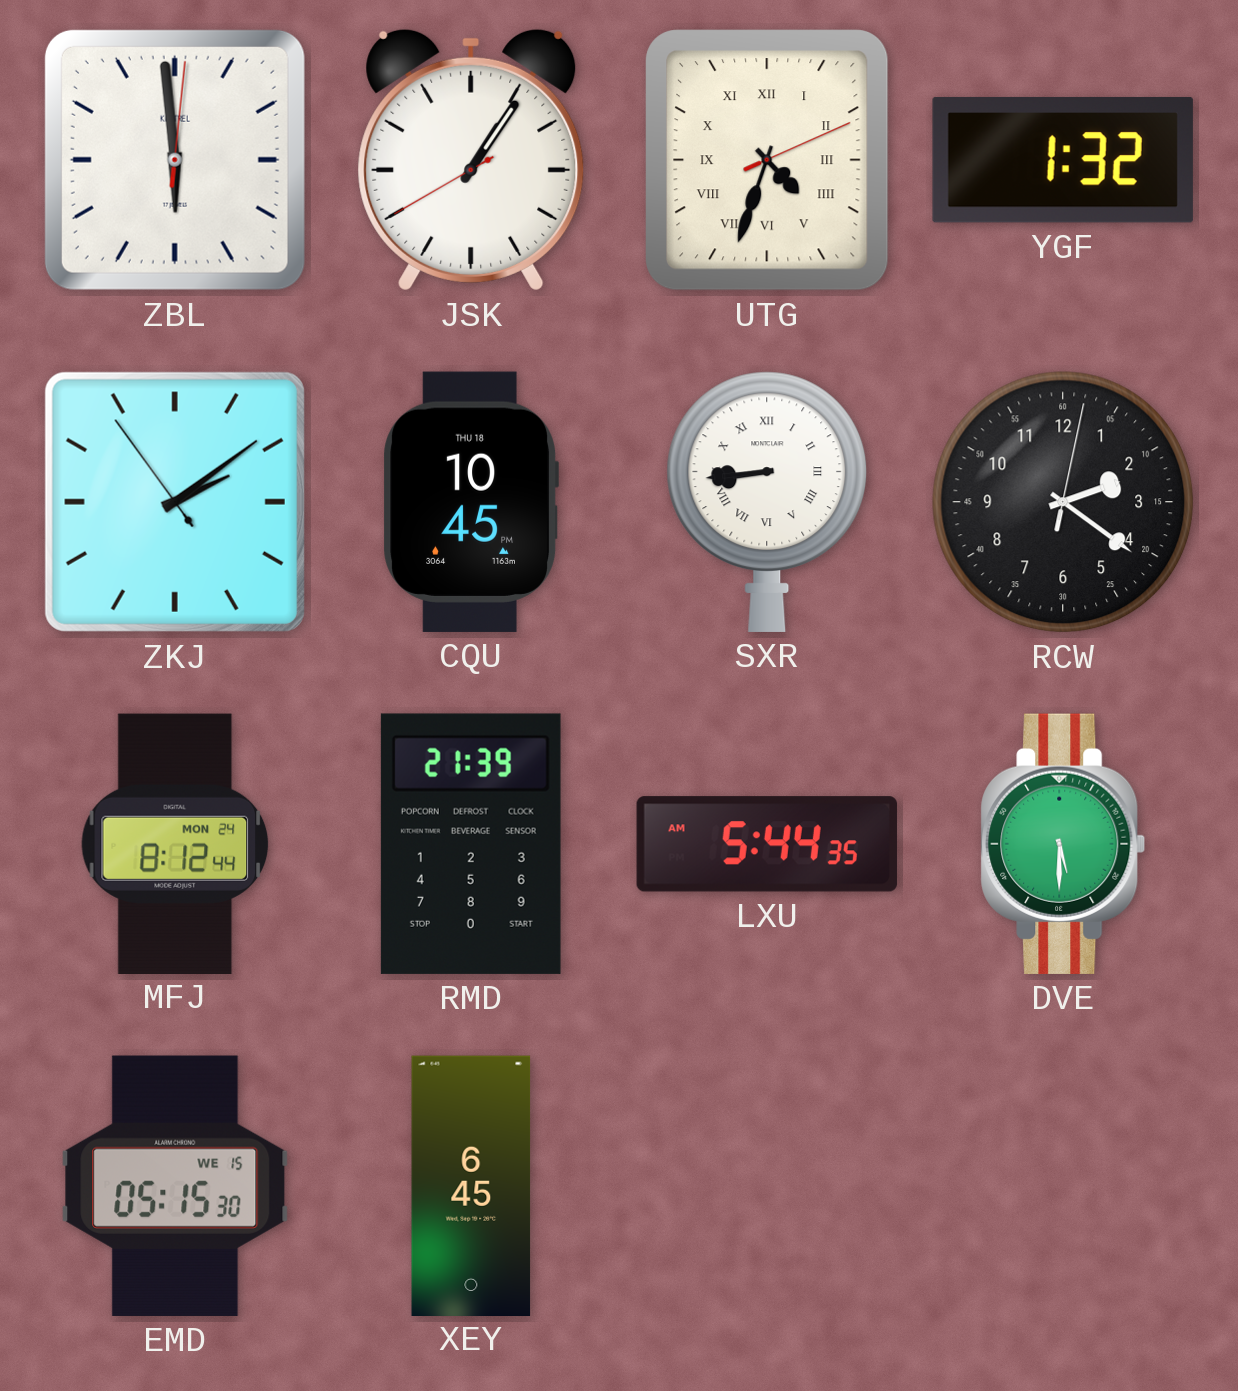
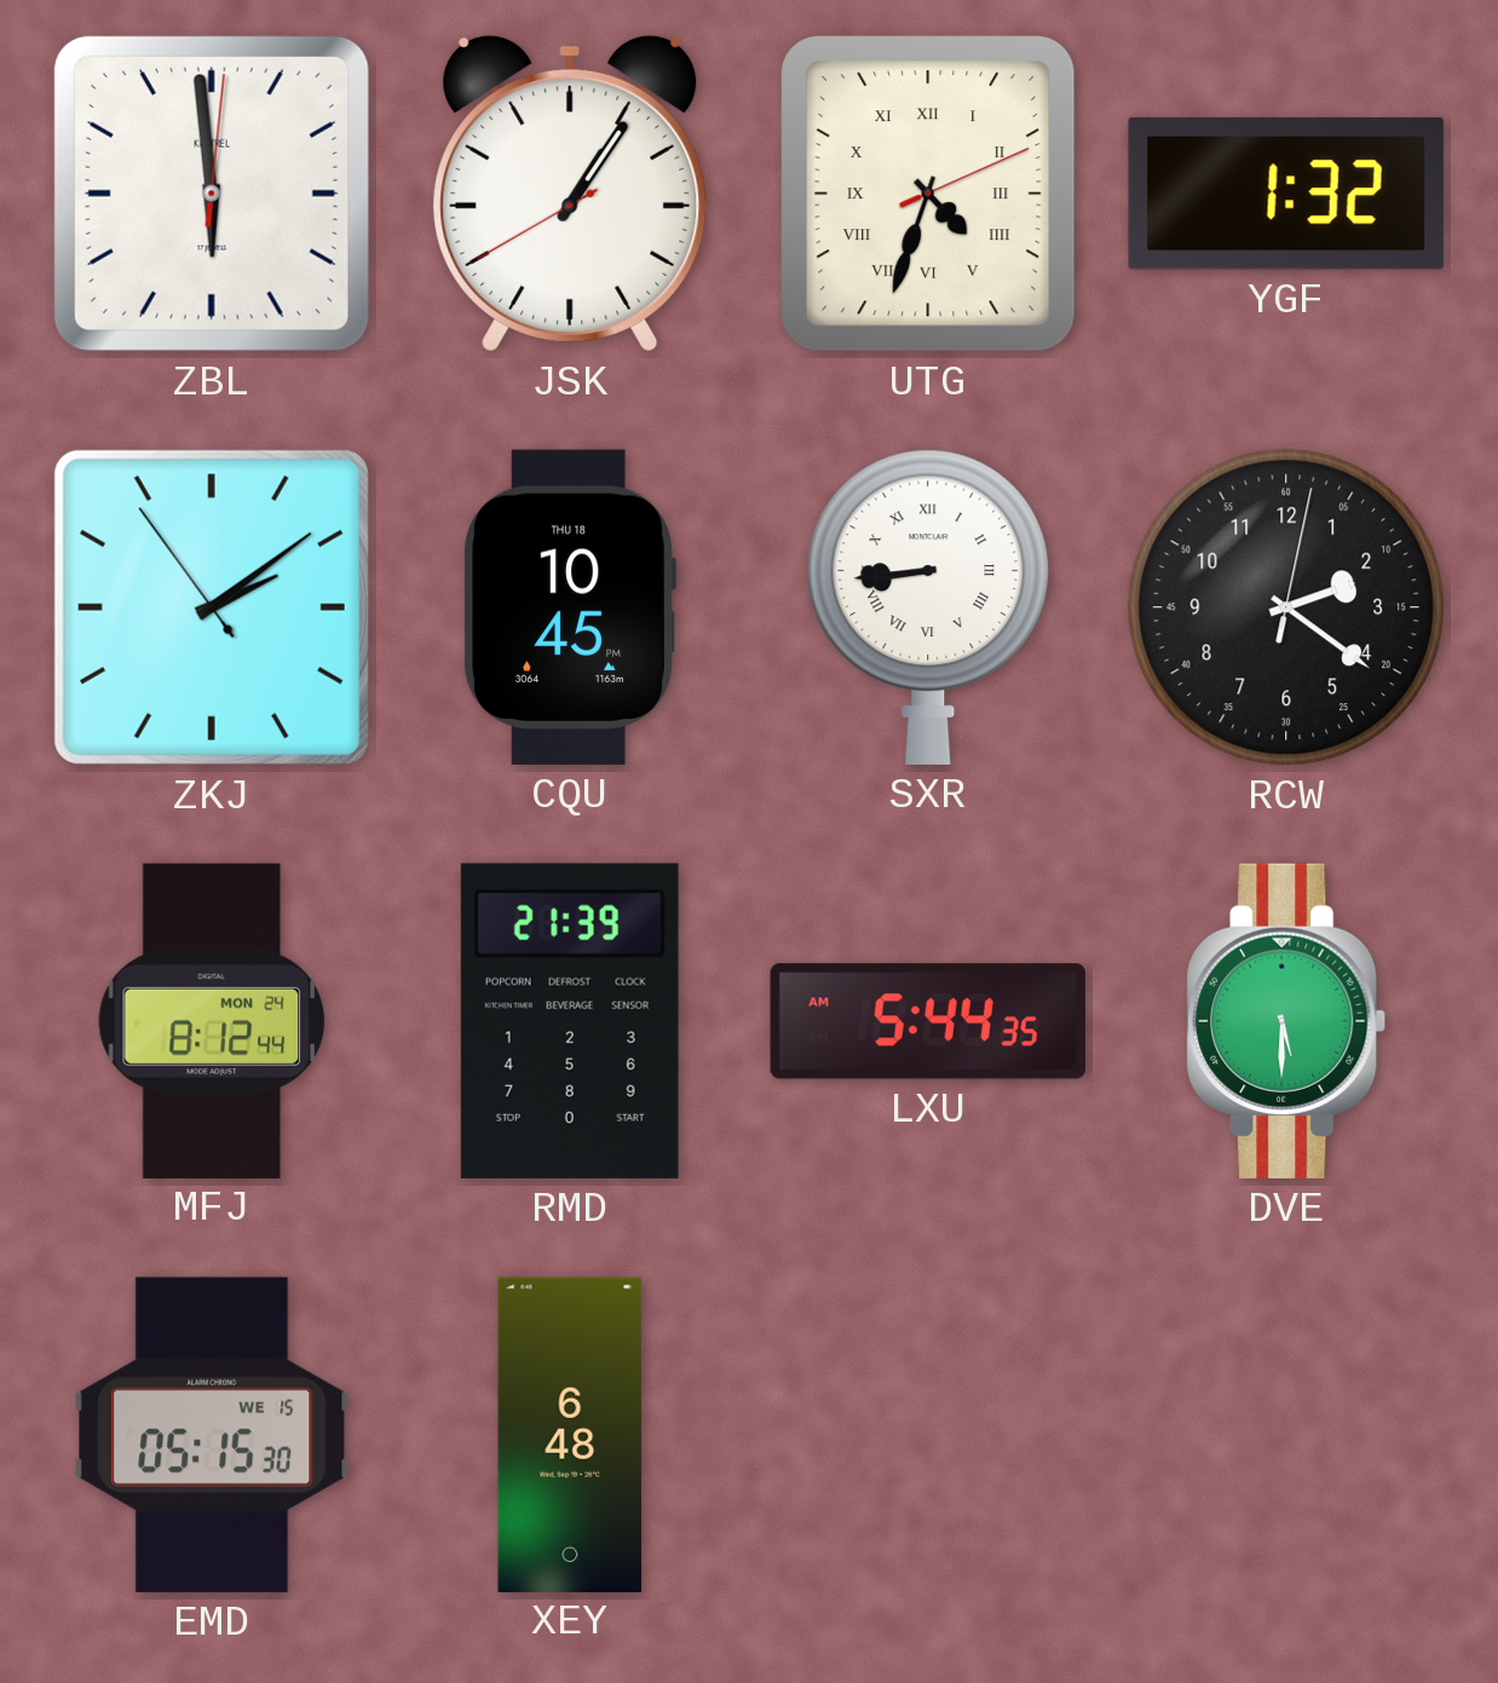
XEY: 6:45 -> 6:48
